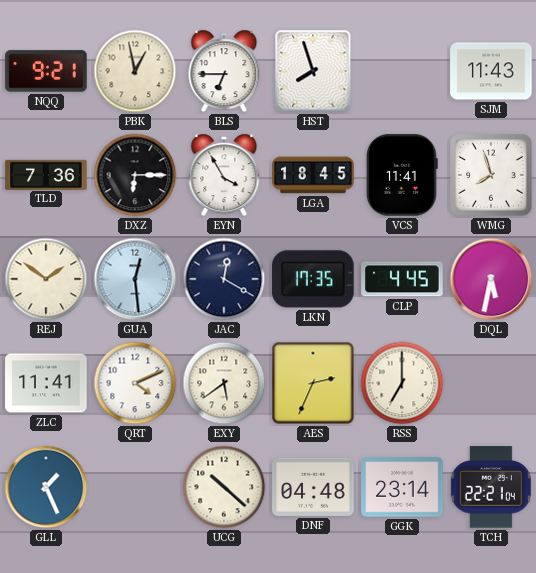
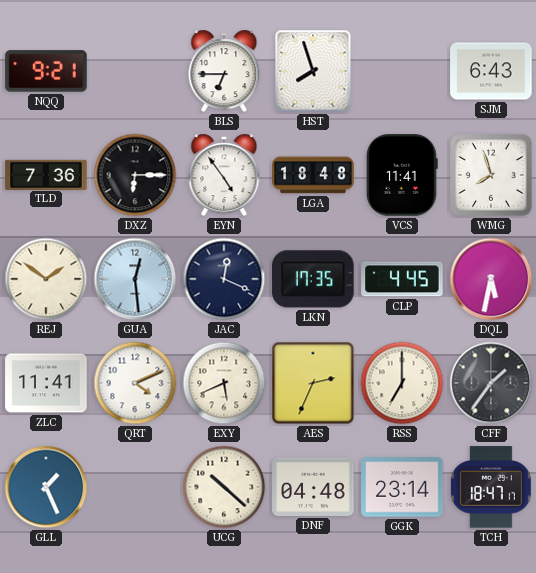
PBK: 12:58 -> none
SJM: 11:43 -> 6:43
EYN: 3:55 -> 4:54
LGA: 18:45 -> 18:48
JAC: 12:20 -> 12:19
EXY: 5:39 -> 5:41
CFF: none -> 1:36
TCH: 22:21 -> 18:47
